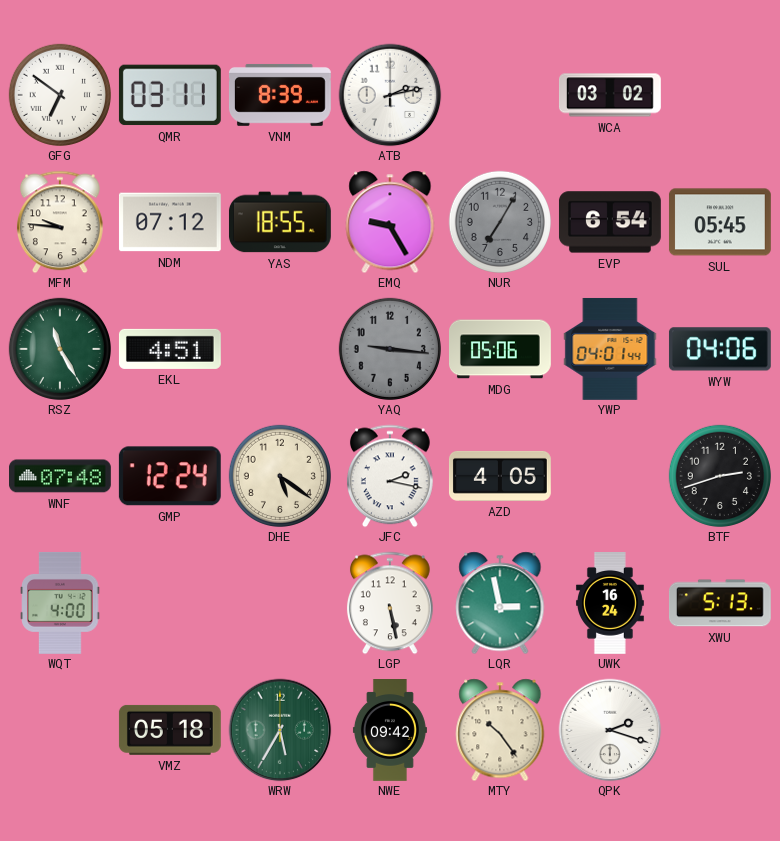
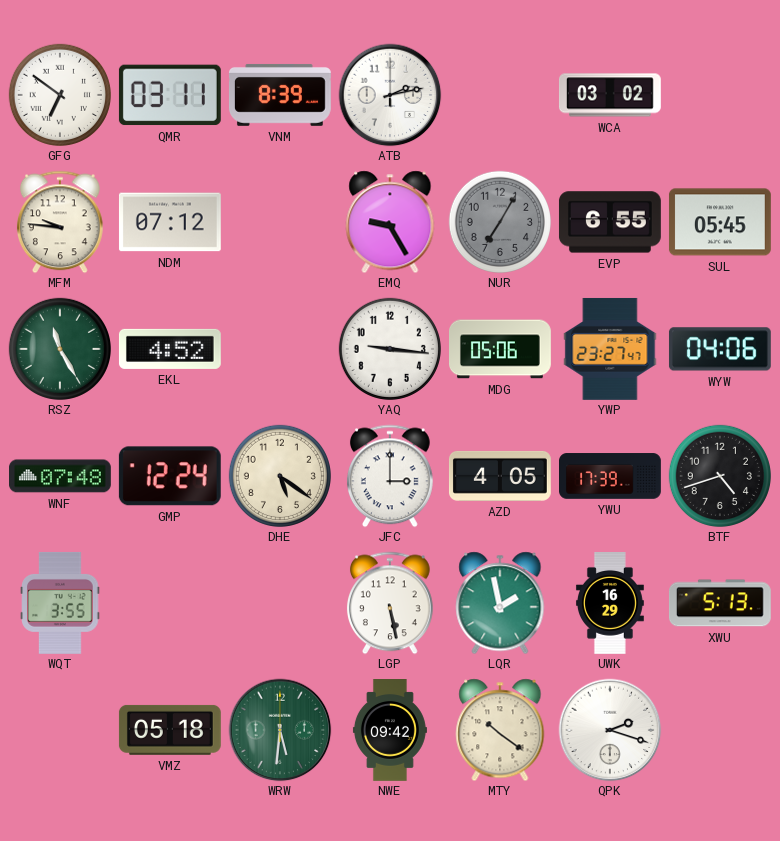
YAS: 18:55 -> none
EVP: 6:54 -> 6:55
EKL: 4:51 -> 4:52
YAQ dial: grey -> white
YWP: 04:01 -> 23:27
JFC: 2:17 -> 3:00
YWU: none -> 17:39
BTF: 2:42 -> 4:42
WQT: 4:00 -> 3:55
LQR: 2:58 -> 1:58
UWK: 16:24 -> 16:29
WRW: 5:35 -> 5:31
MTY: 10:24 -> 10:21
